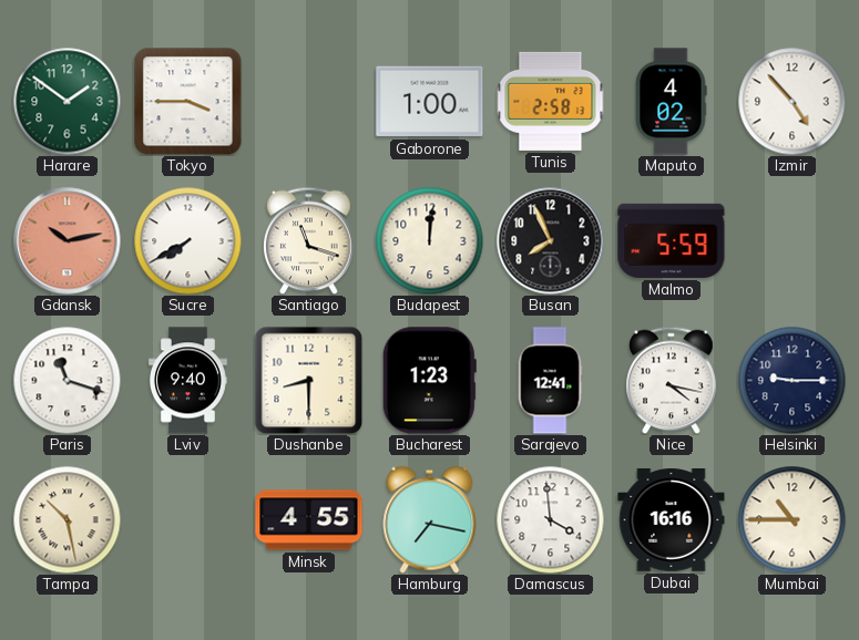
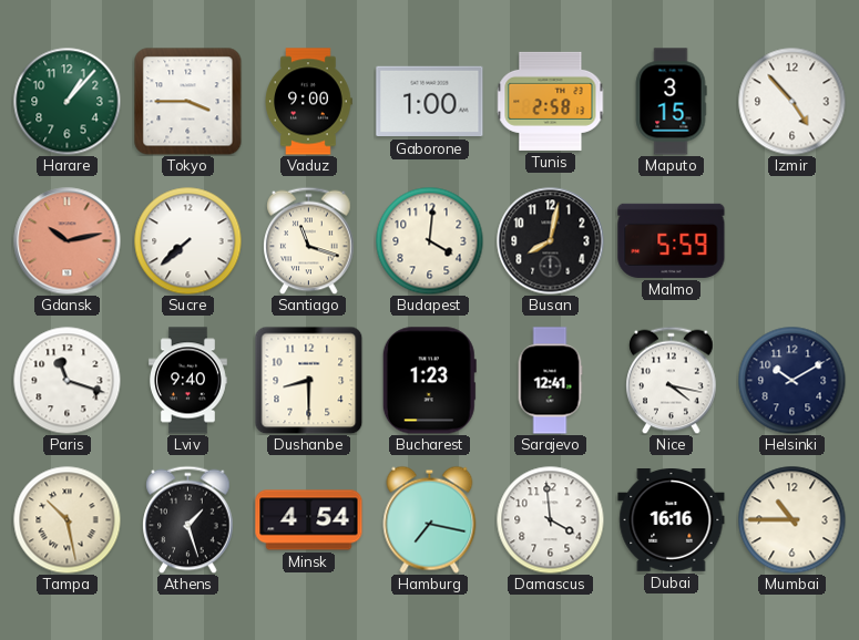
Harare: 1:51 -> 1:07
Vaduz: none -> 9:00
Maputo: 4:02 -> 3:15
Sucre: 7:40 -> 7:38
Budapest: 12:01 -> 4:01
Busan: 7:56 -> 8:02
Helsinki: 9:15 -> 10:10
Athens: none -> 1:27
Minsk: 4:55 -> 4:54
